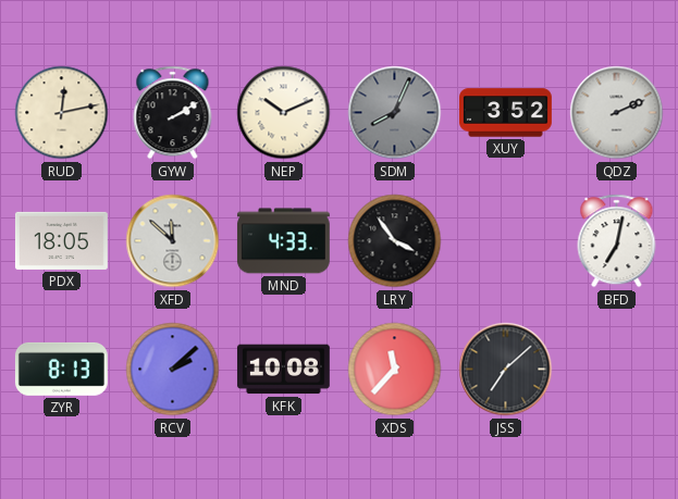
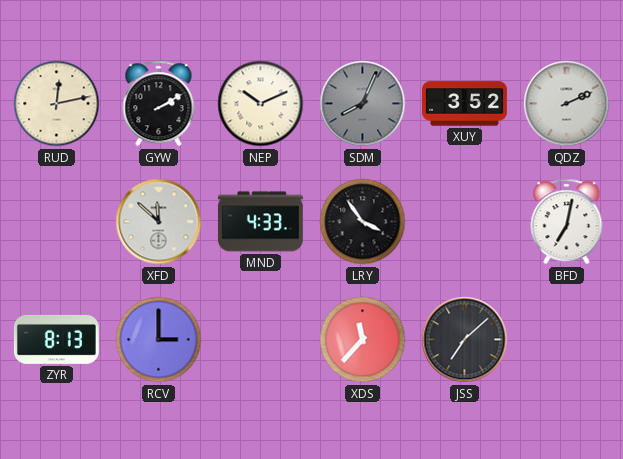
PDX: 18:05 -> none
RCV: 2:08 -> 3:00
KFK: 10:08 -> none
